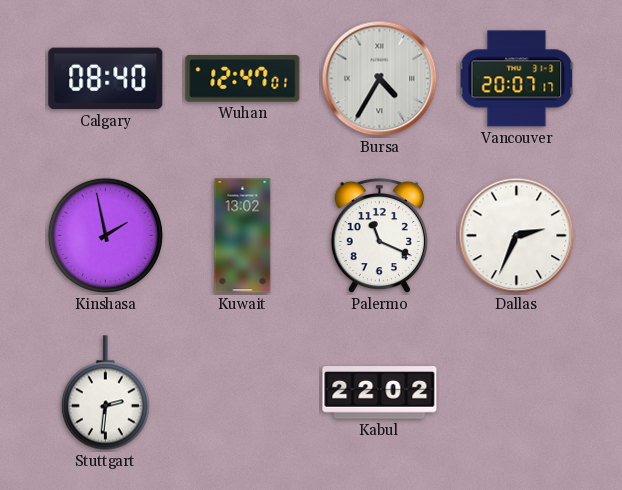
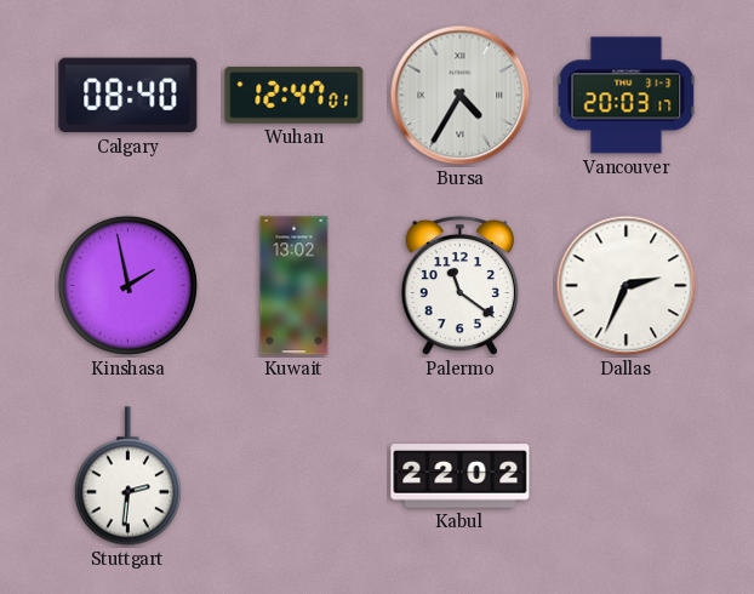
Vancouver: 20:07 -> 20:03
Palermo: 11:19 -> 11:21
